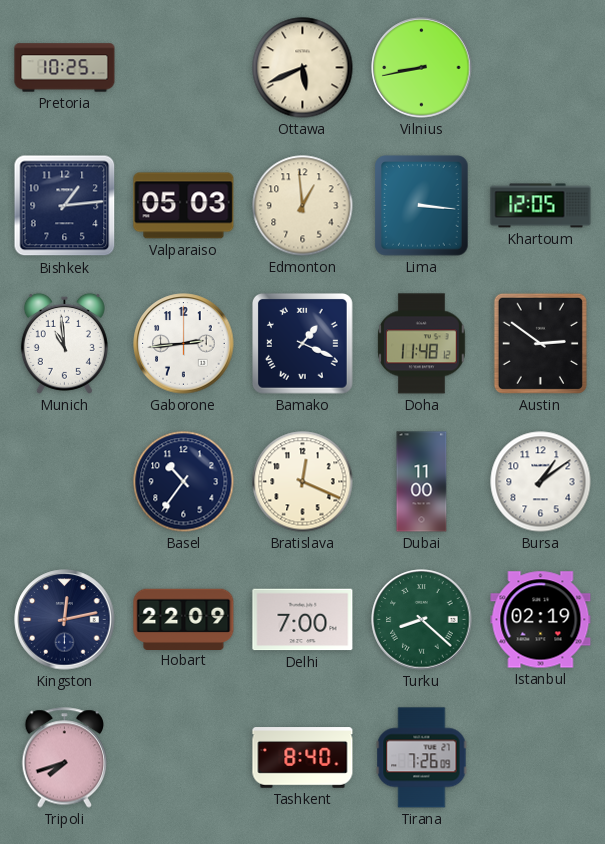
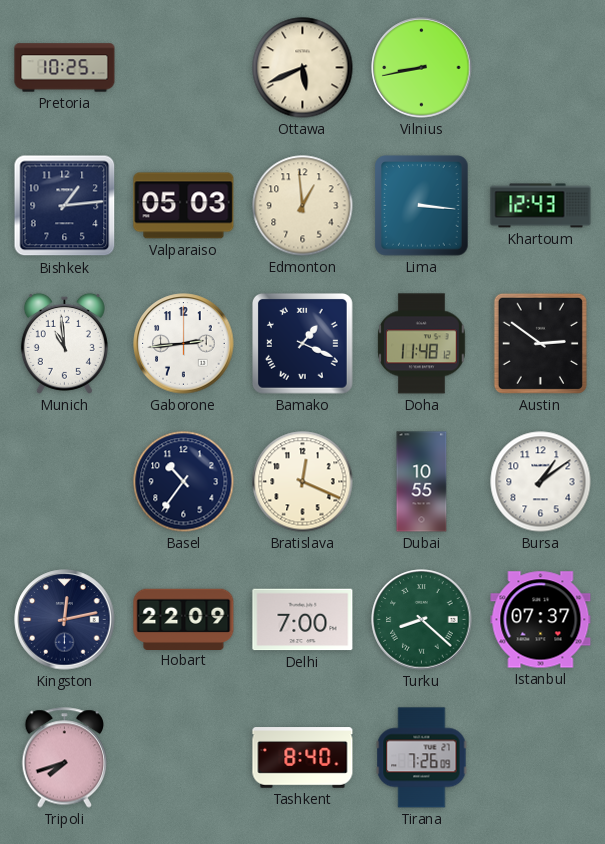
Khartoum: 12:05 -> 12:43
Dubai: 11:00 -> 10:55
Istanbul: 02:19 -> 07:37
